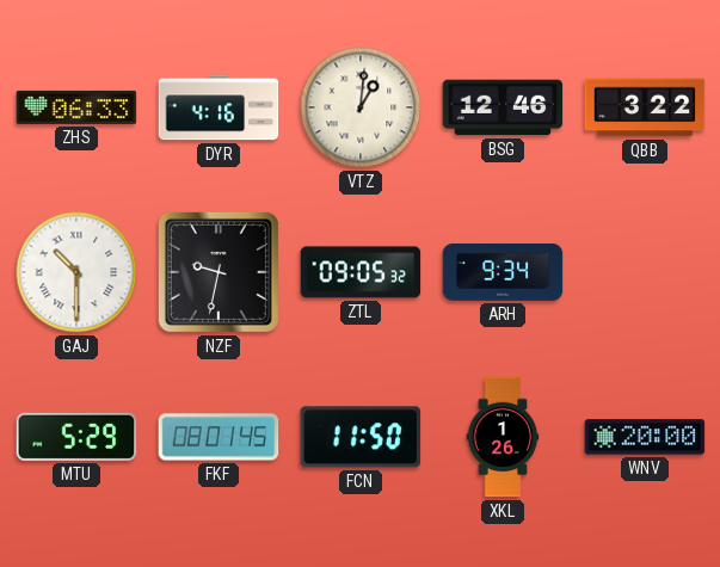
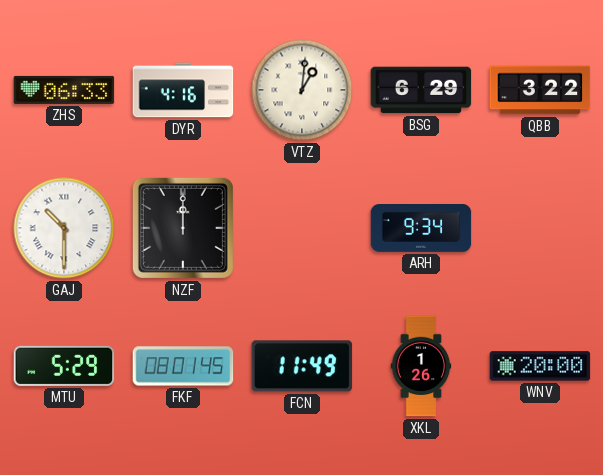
BSG: 12:46 -> 6:29
NZF: 9:32 -> 12:00
ZTL: 09:05 -> none
FCN: 11:50 -> 11:49
